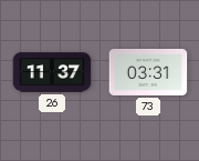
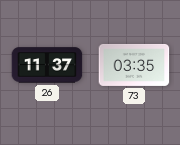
73: 03:31 -> 03:35
